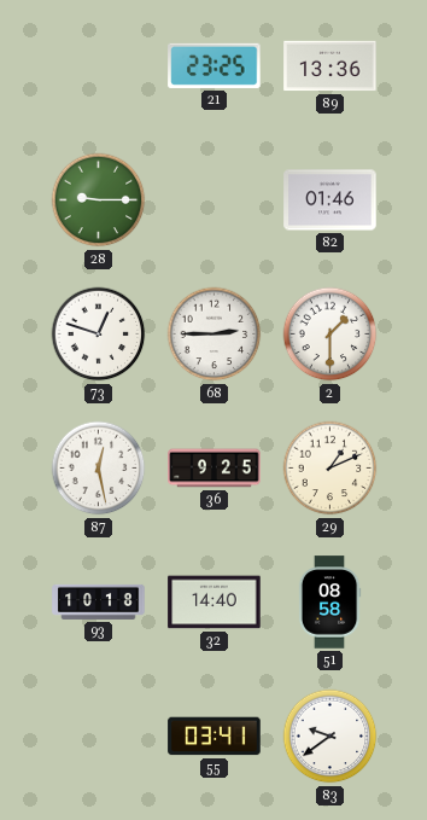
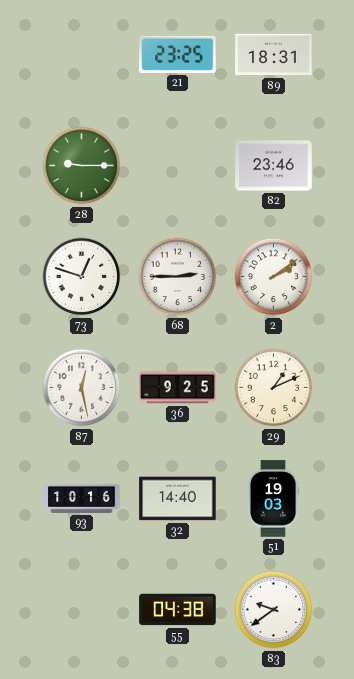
89: 13:36 -> 18:31
82: 01:46 -> 23:46
2: 1:30 -> 2:09
93: 10:18 -> 10:16
51: 08:58 -> 19:03
55: 03:41 -> 04:38
